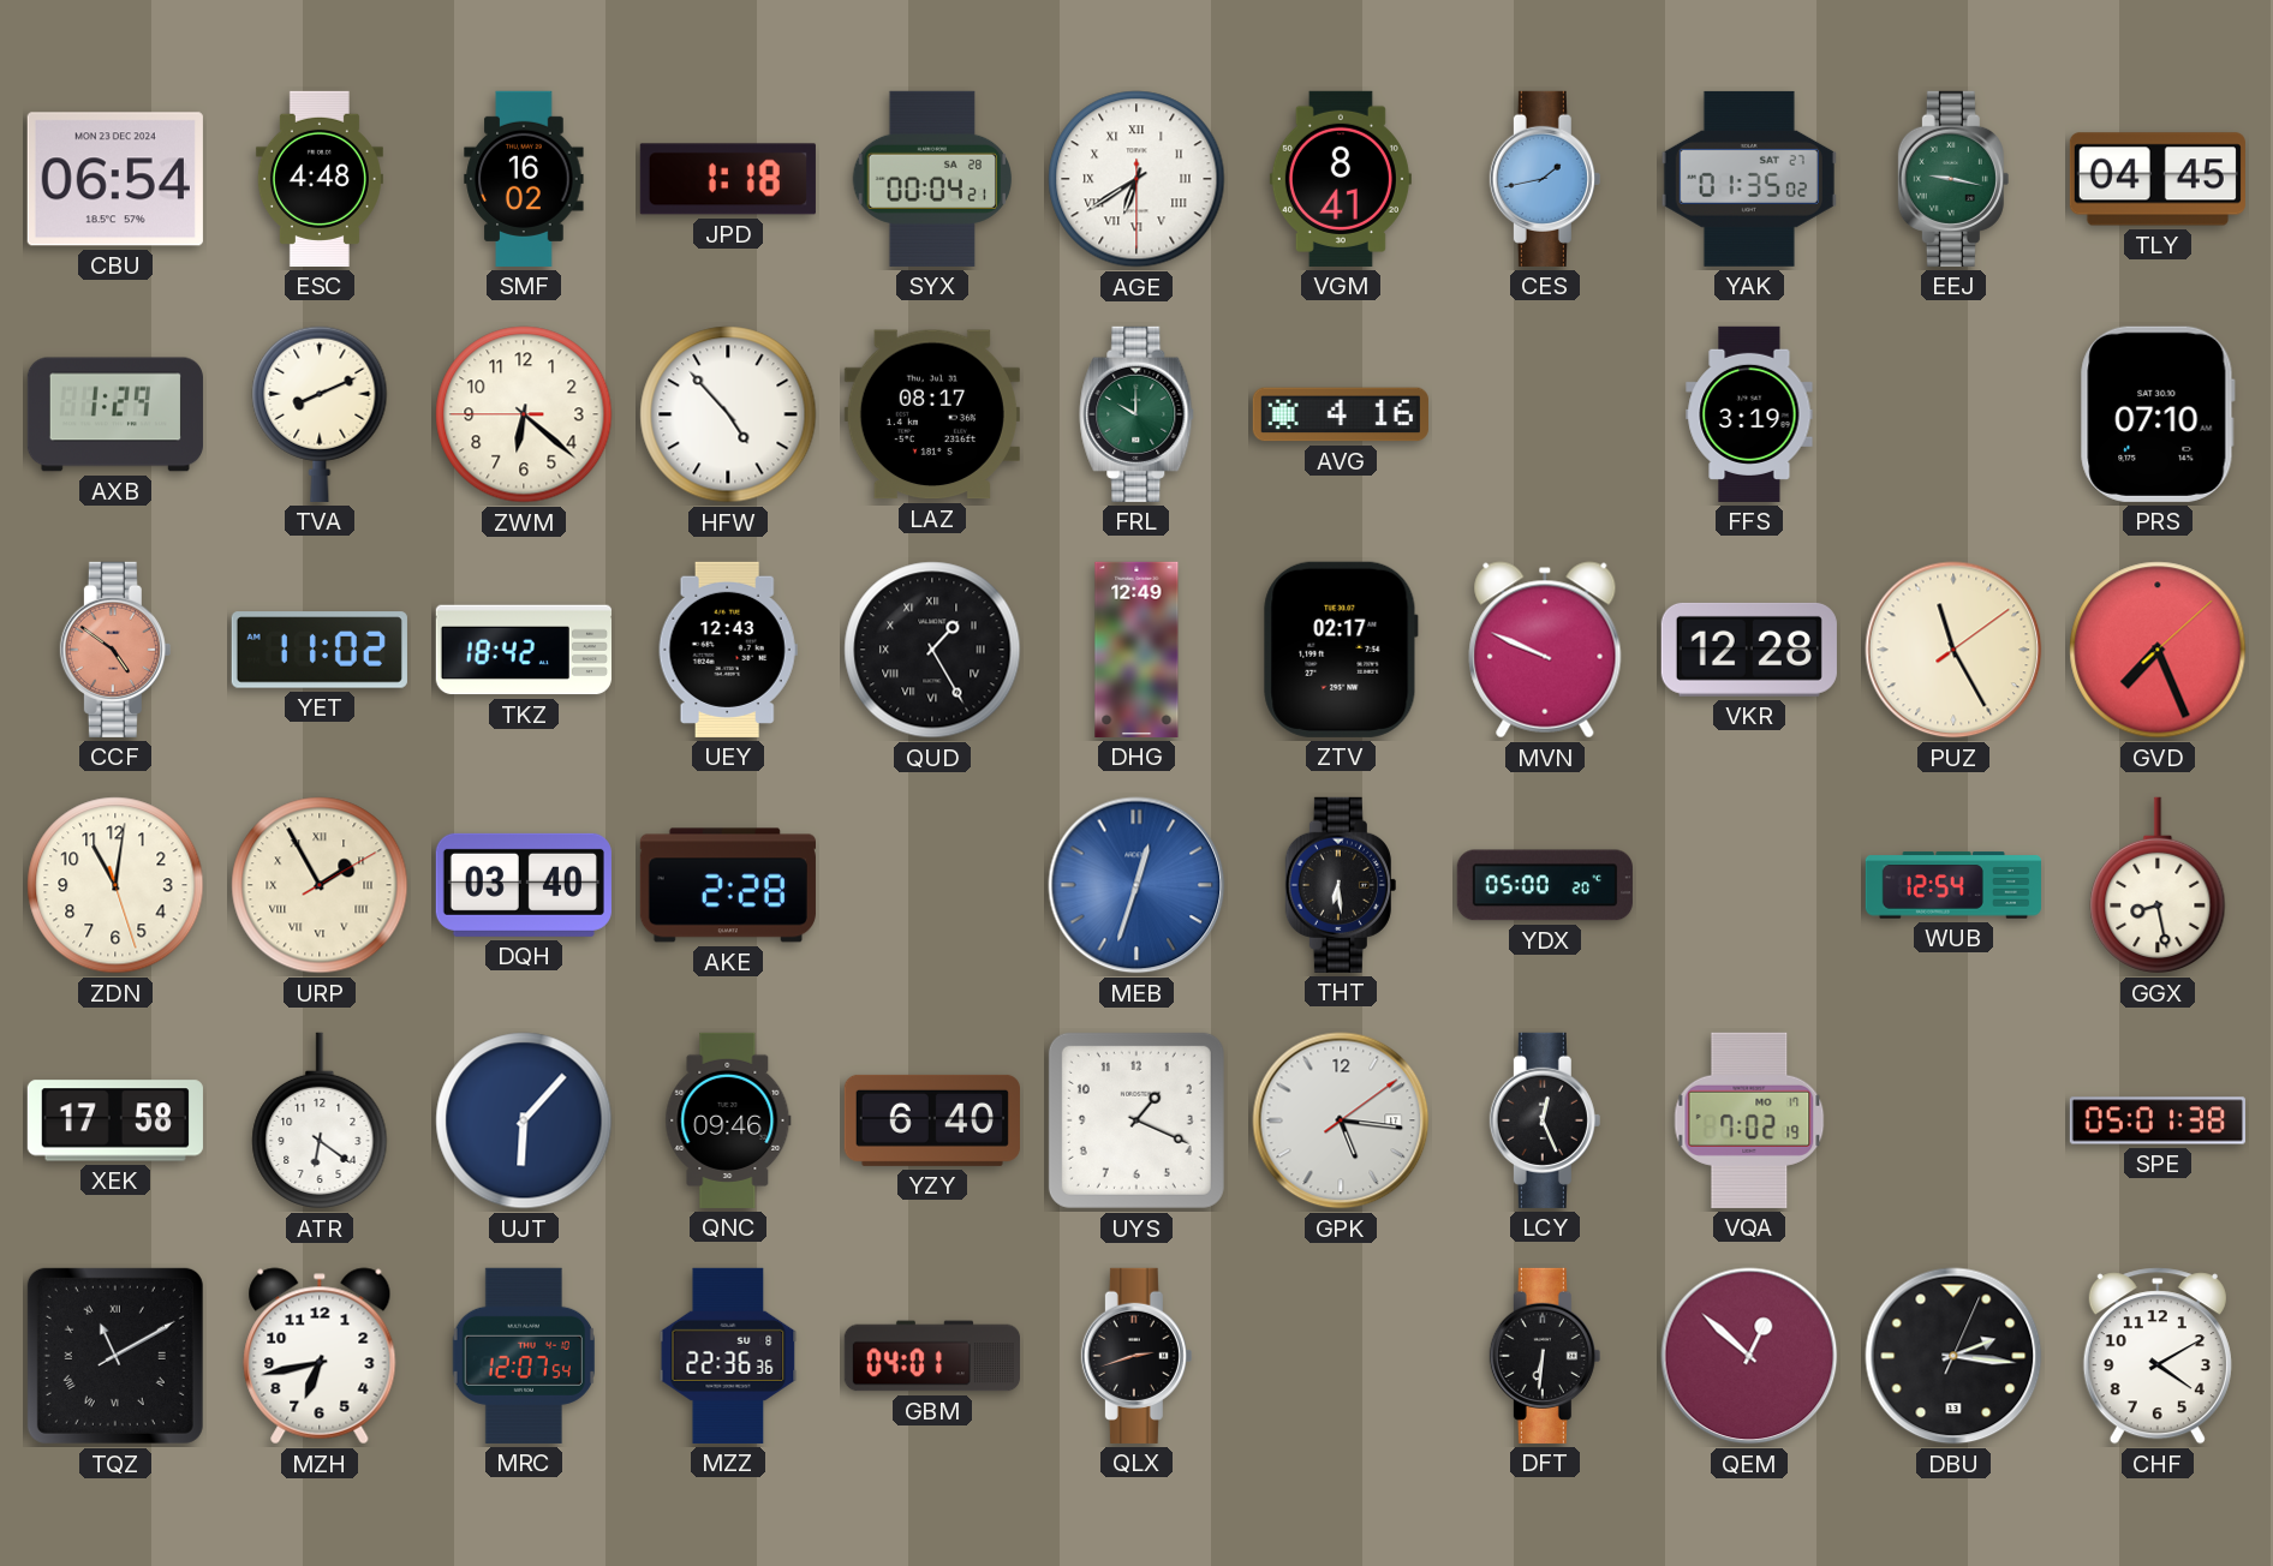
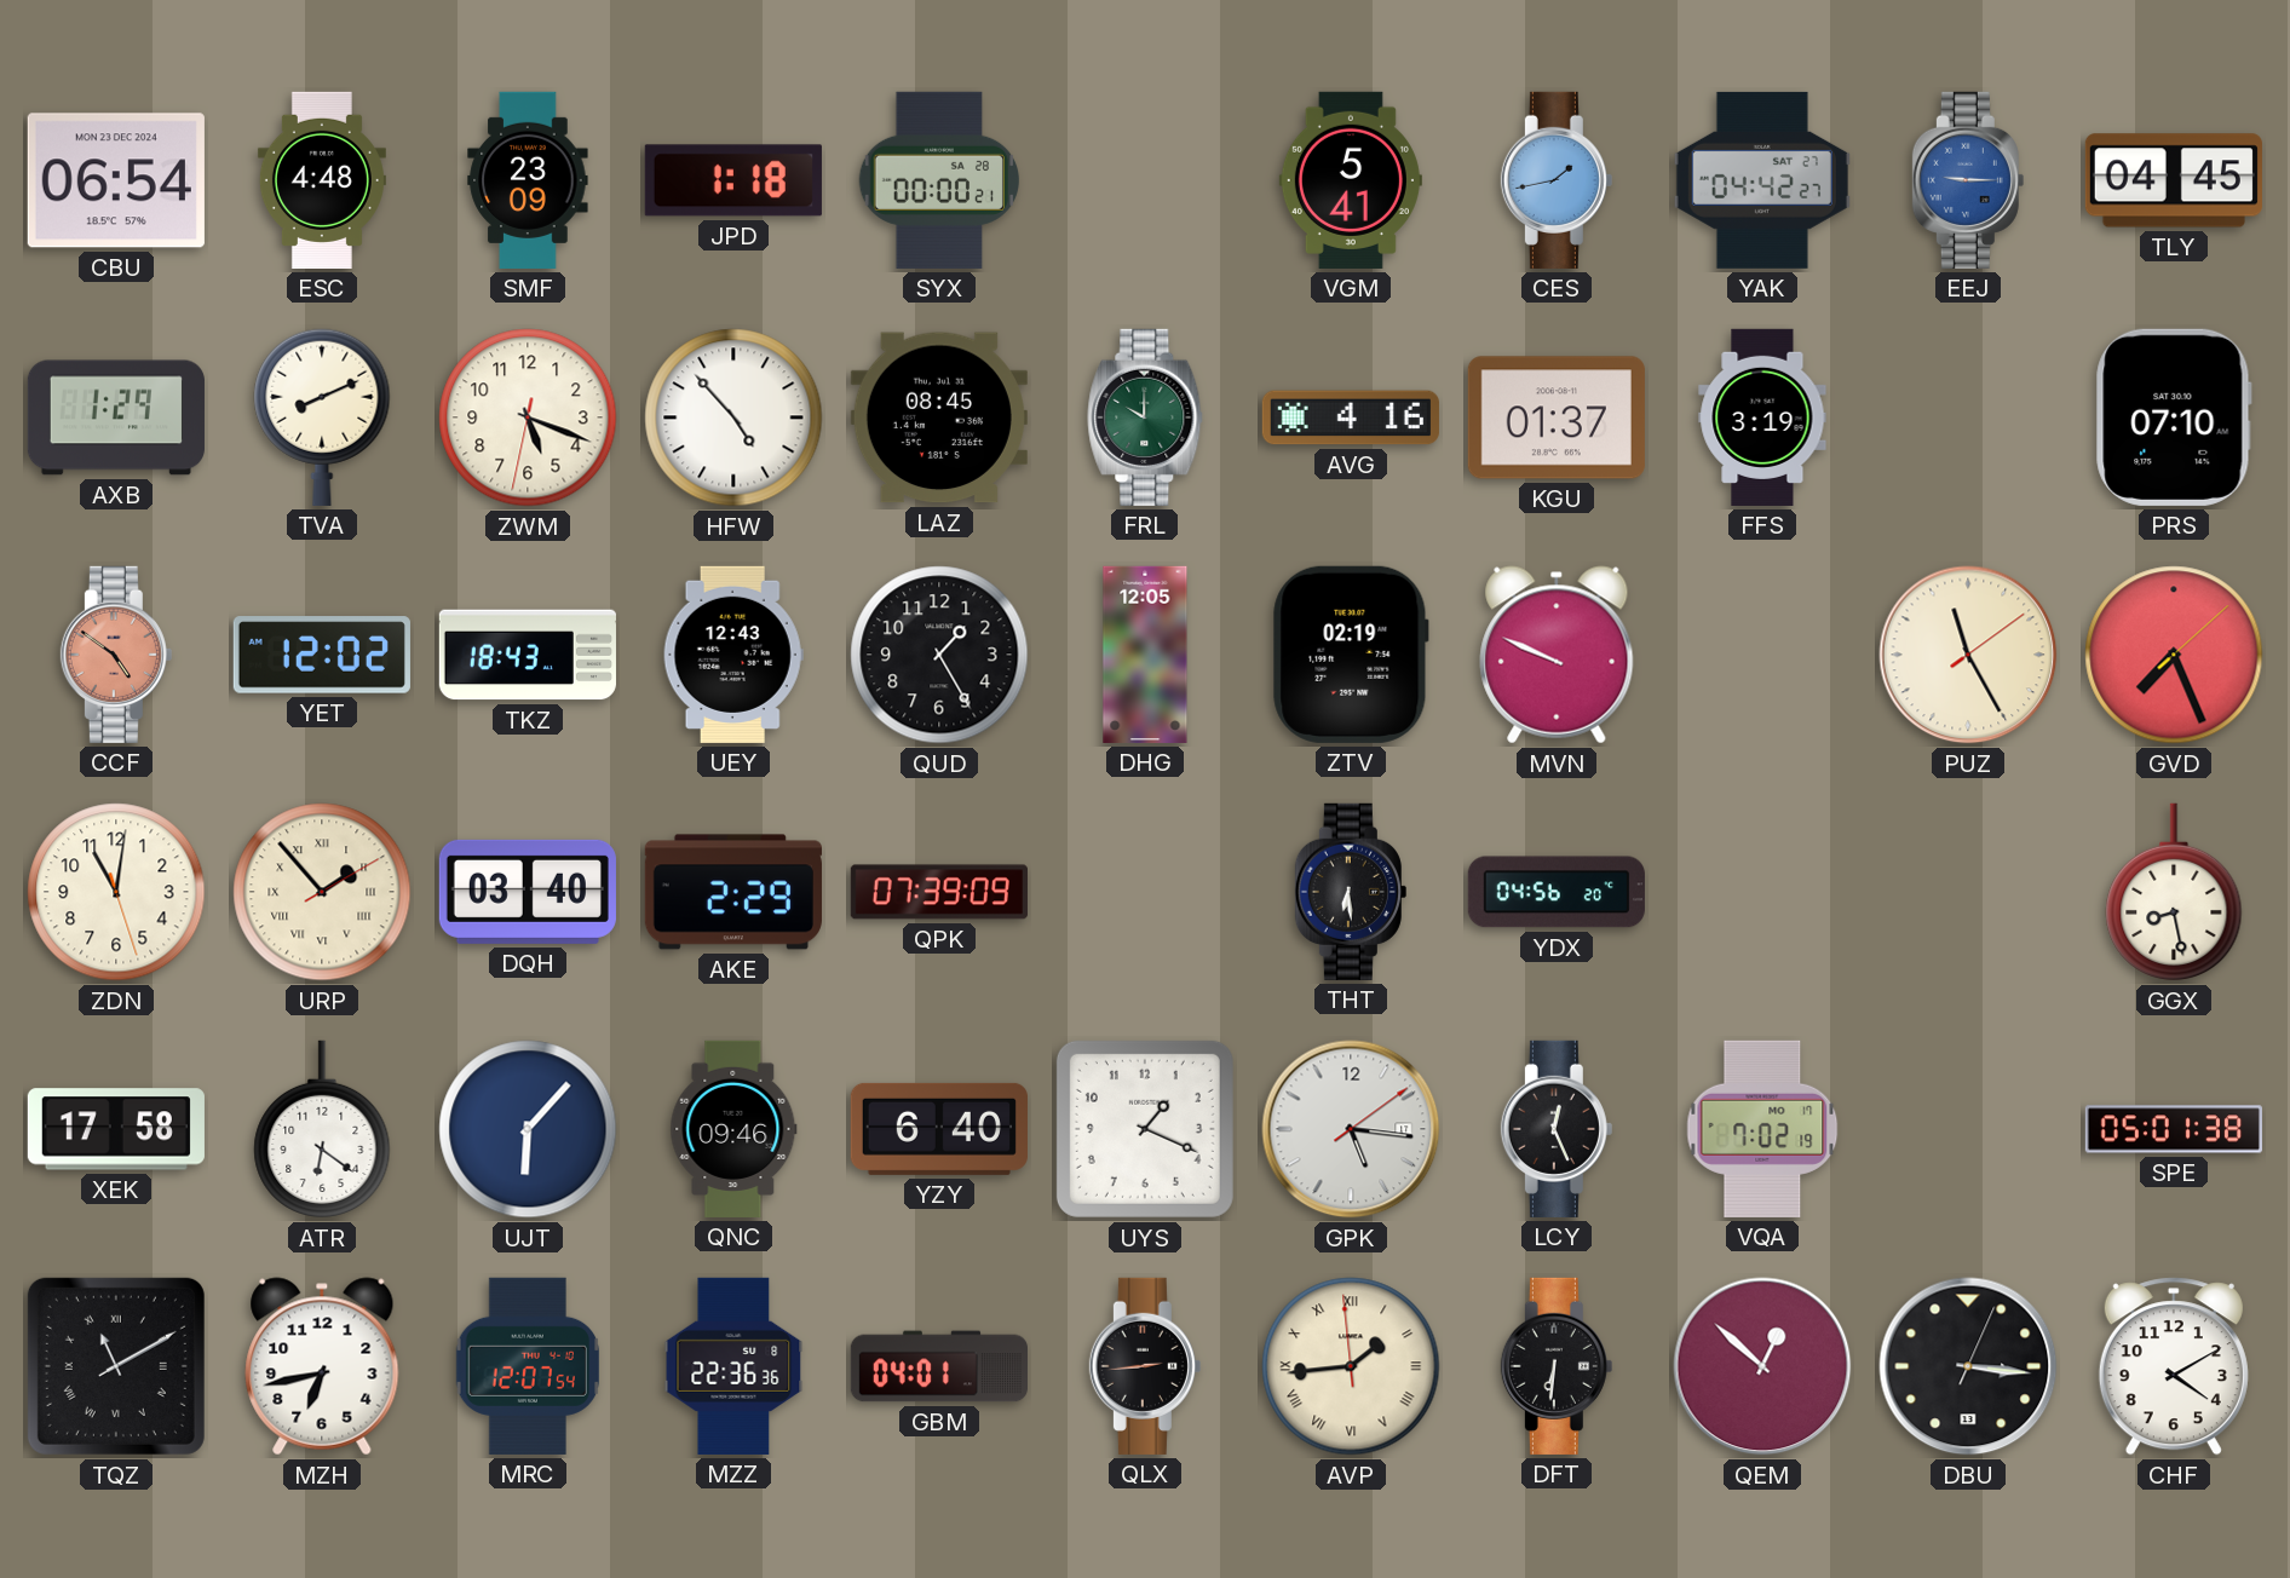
SMF: 16:02 -> 23:09
SYX: 00:04 -> 00:00
AGE: 6:39 -> none
VGM: 8:41 -> 5:41
YAK: 01:35 -> 04:42
EEJ: 9:17 -> 9:15
EEJ dial: green -> blue
ZWM: 6:21 -> 5:18
LAZ: 08:17 -> 08:45
KGU: none -> 01:37
YET: 11:02 -> 12:02
TKZ: 18:42 -> 18:43
QUD numerals: Roman -> Arabic
DHG: 12:49 -> 12:05
ZTV: 02:17 -> 02:19
VKR: 12:28 -> none
URP: 1:55 -> 1:53
AKE: 2:28 -> 2:29
QPK: none -> 07:39
MEB: 12:33 -> none
YDX: 05:00 -> 04:56
WUB: 12:54 -> none
QLX: 2:42 -> 2:44
AVP: none -> 1:43
DBU: 2:16 -> 3:16
